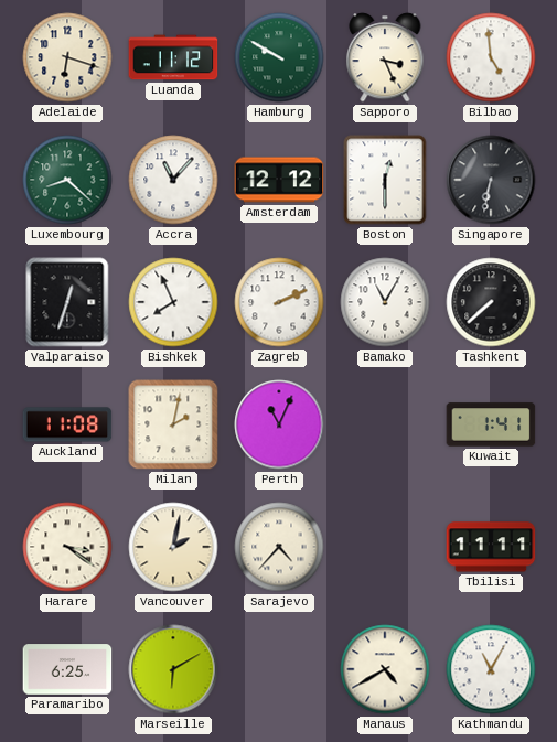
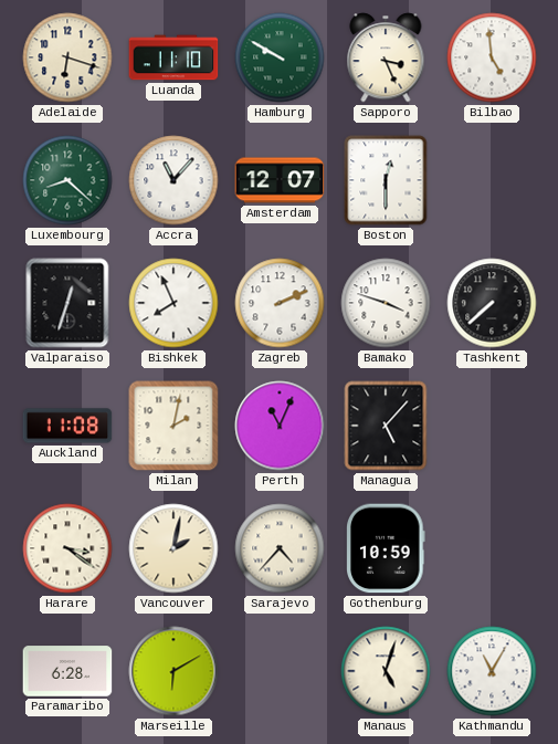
Luanda: 11:12 -> 11:10
Amsterdam: 12:12 -> 12:07
Singapore: 6:32 -> none
Bamako: 11:05 -> 3:48
Managua: none -> 5:07
Kuwait: 1:41 -> none
Gothenburg: none -> 10:59
Tbilisi: 11:11 -> none
Paramaribo: 6:25 -> 6:28
Manaus: 4:40 -> 5:03
